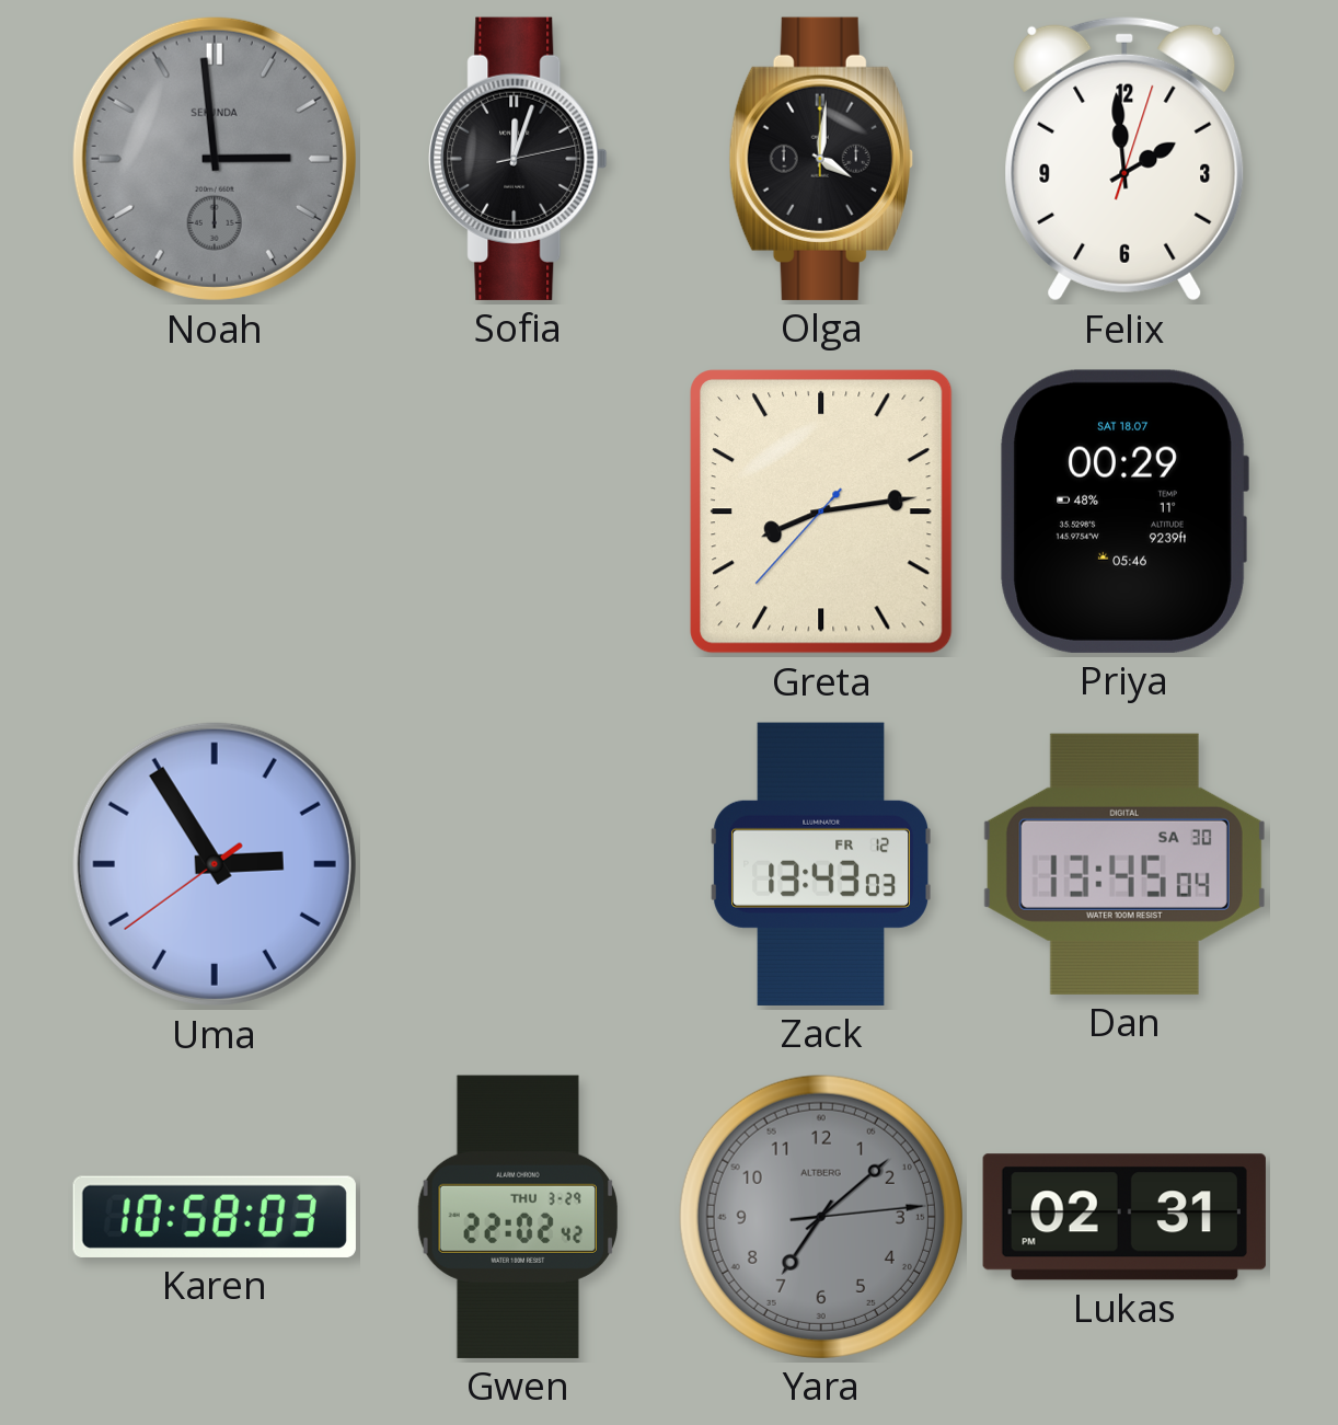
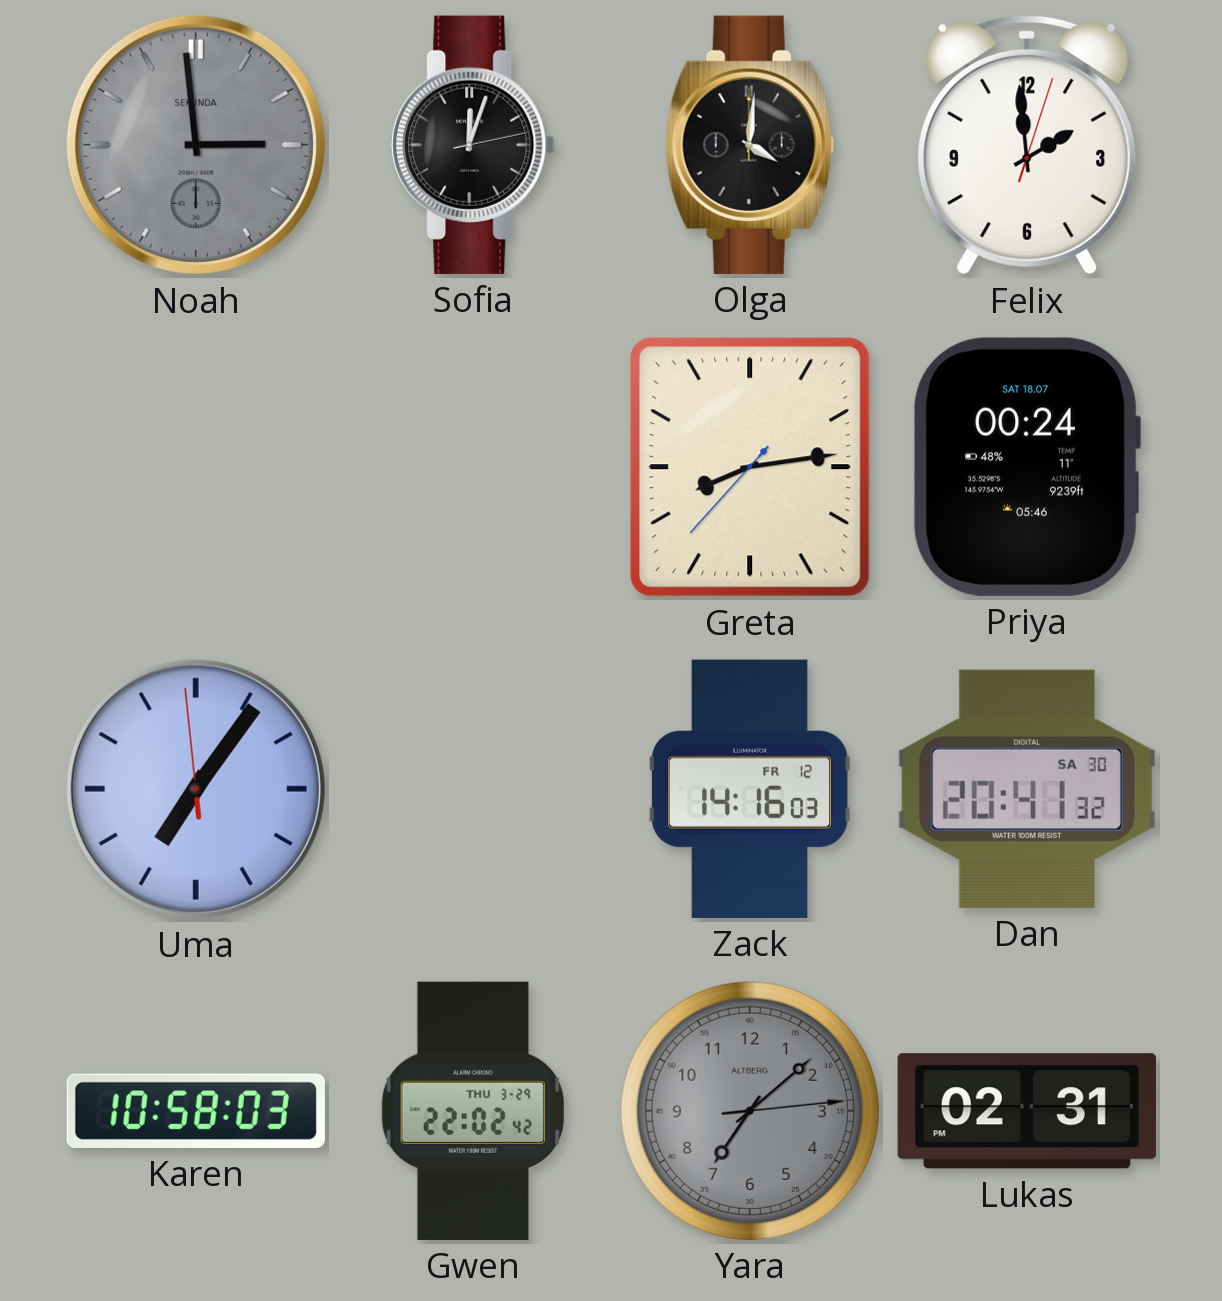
Priya: 00:29 -> 00:24
Uma: 2:54 -> 7:05
Zack: 13:43 -> 14:16
Dan: 13:45 -> 20:41
